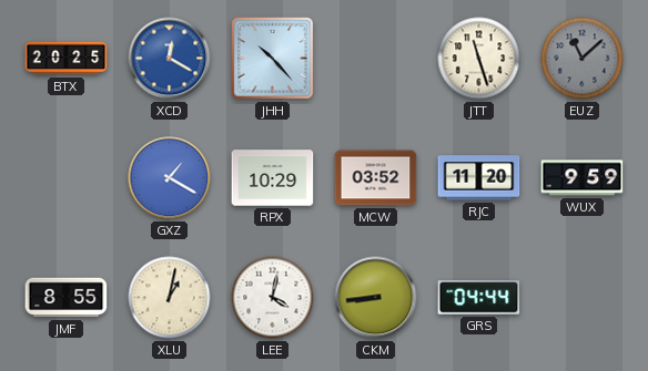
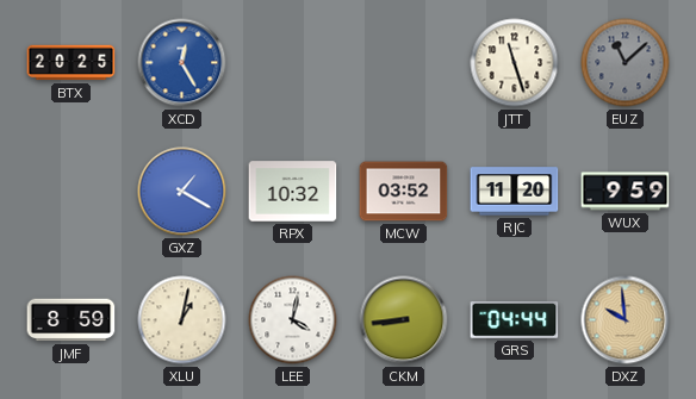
XCD: 12:20 -> 12:25
JHH: 10:23 -> none
RPX: 10:29 -> 10:32
JMF: 8:55 -> 8:59
DXZ: none -> 9:59
